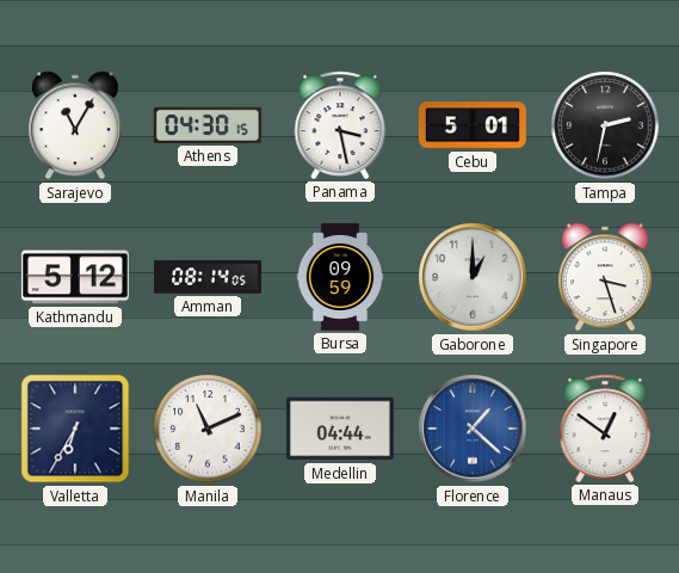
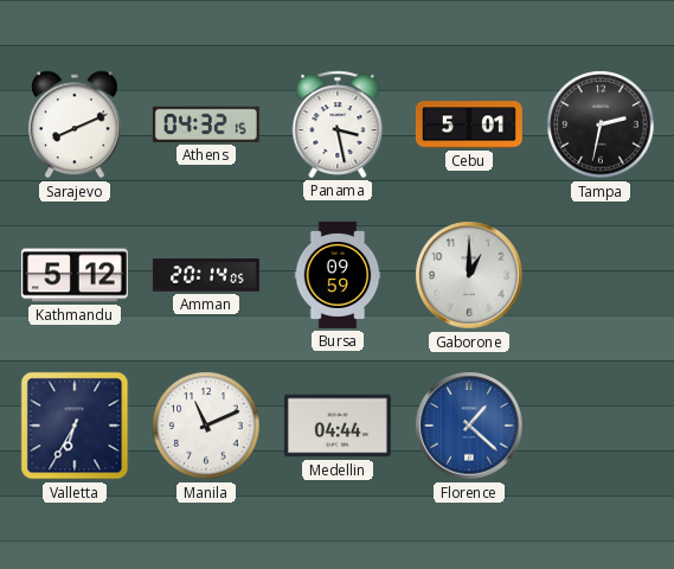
Sarajevo: 11:05 -> 8:11
Athens: 04:30 -> 04:32
Amman: 08:14 -> 20:14
Singapore: 3:27 -> none
Manaus: 12:51 -> none
